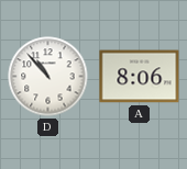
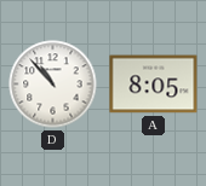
A: 8:06 -> 8:05
